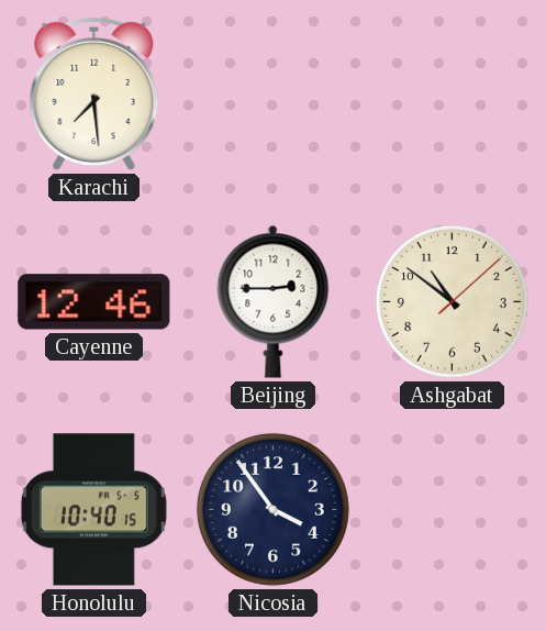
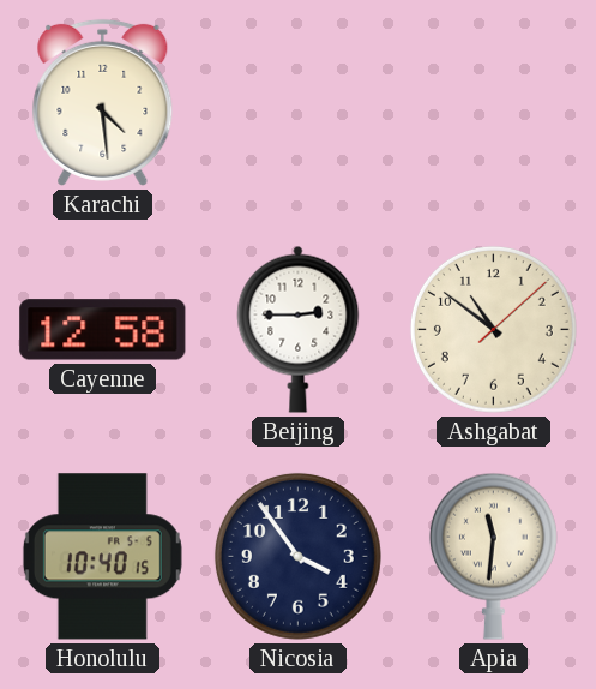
Karachi: 7:29 -> 4:29
Cayenne: 12:46 -> 12:58
Apia: none -> 11:31
